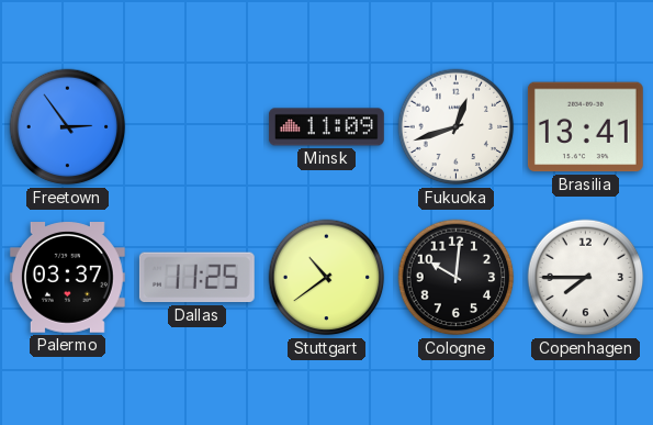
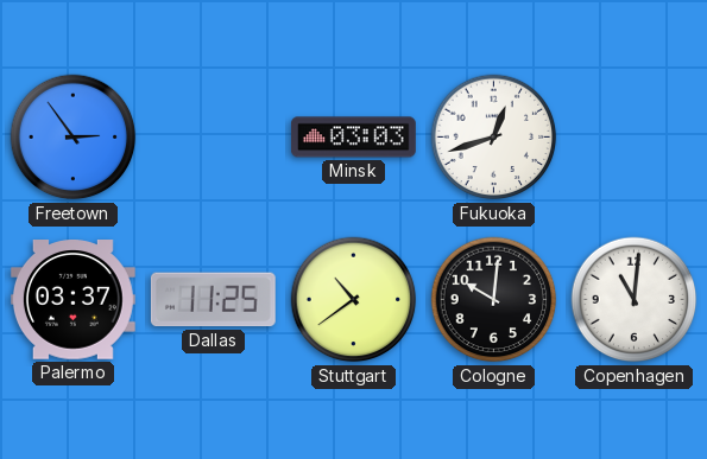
Minsk: 11:09 -> 03:03
Brasilia: 13:41 -> none
Copenhagen: 7:45 -> 11:01
